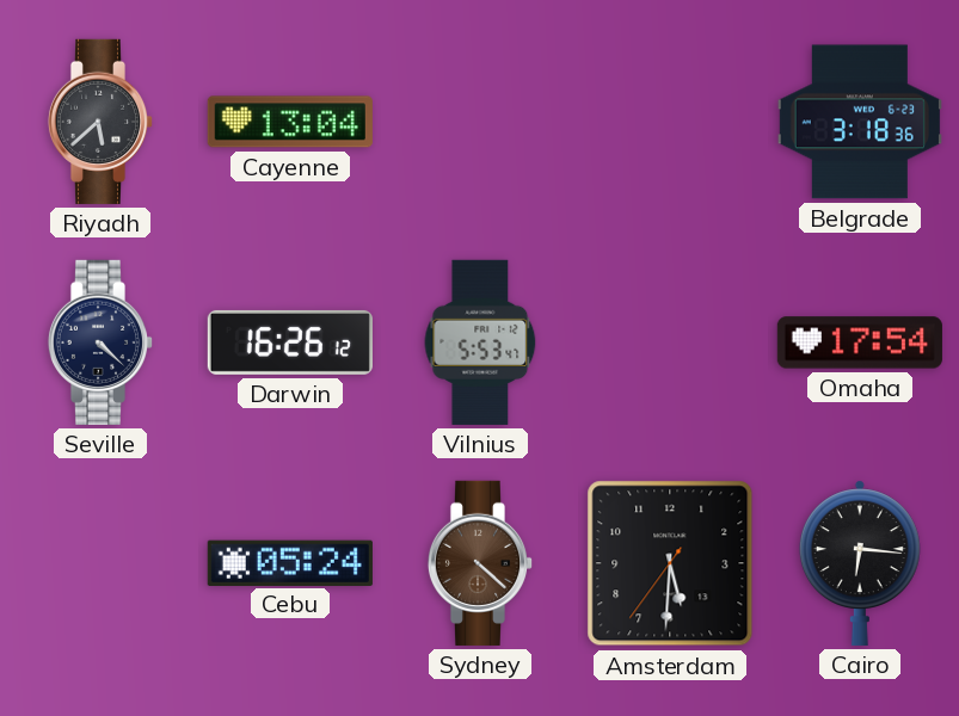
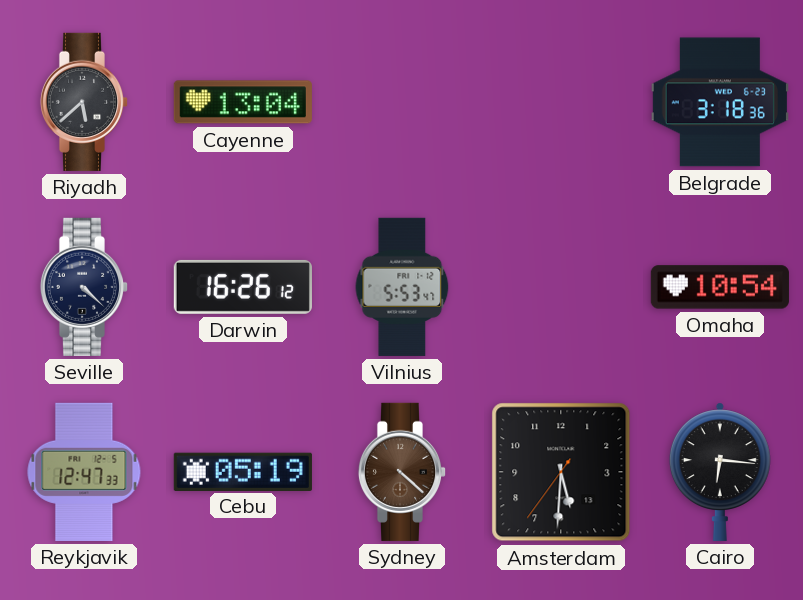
Omaha: 17:54 -> 10:54
Reykjavik: none -> 12:47
Cebu: 05:24 -> 05:19
